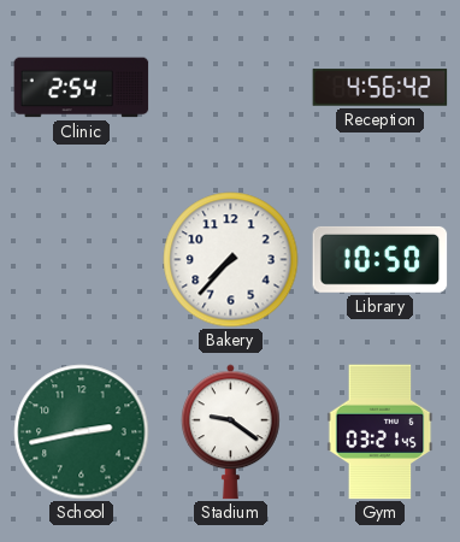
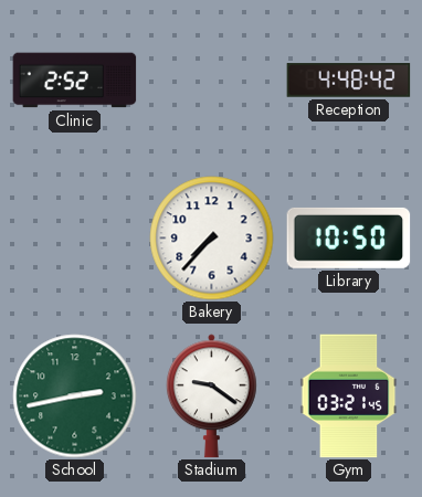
Clinic: 2:54 -> 2:52
Reception: 4:56 -> 4:48
